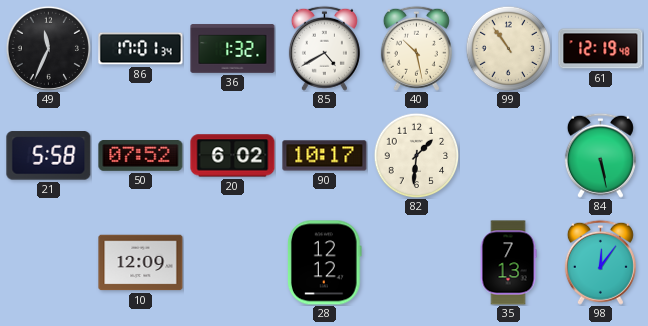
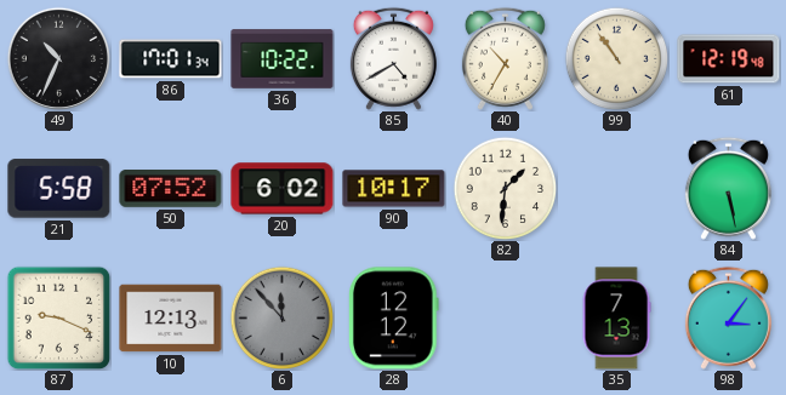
49: 11:34 -> 10:34
36: 1:32 -> 10:22
40: 10:28 -> 10:35
87: none -> 9:19
10: 12:09 -> 12:13
6: none -> 11:53
98: 12:06 -> 3:06
